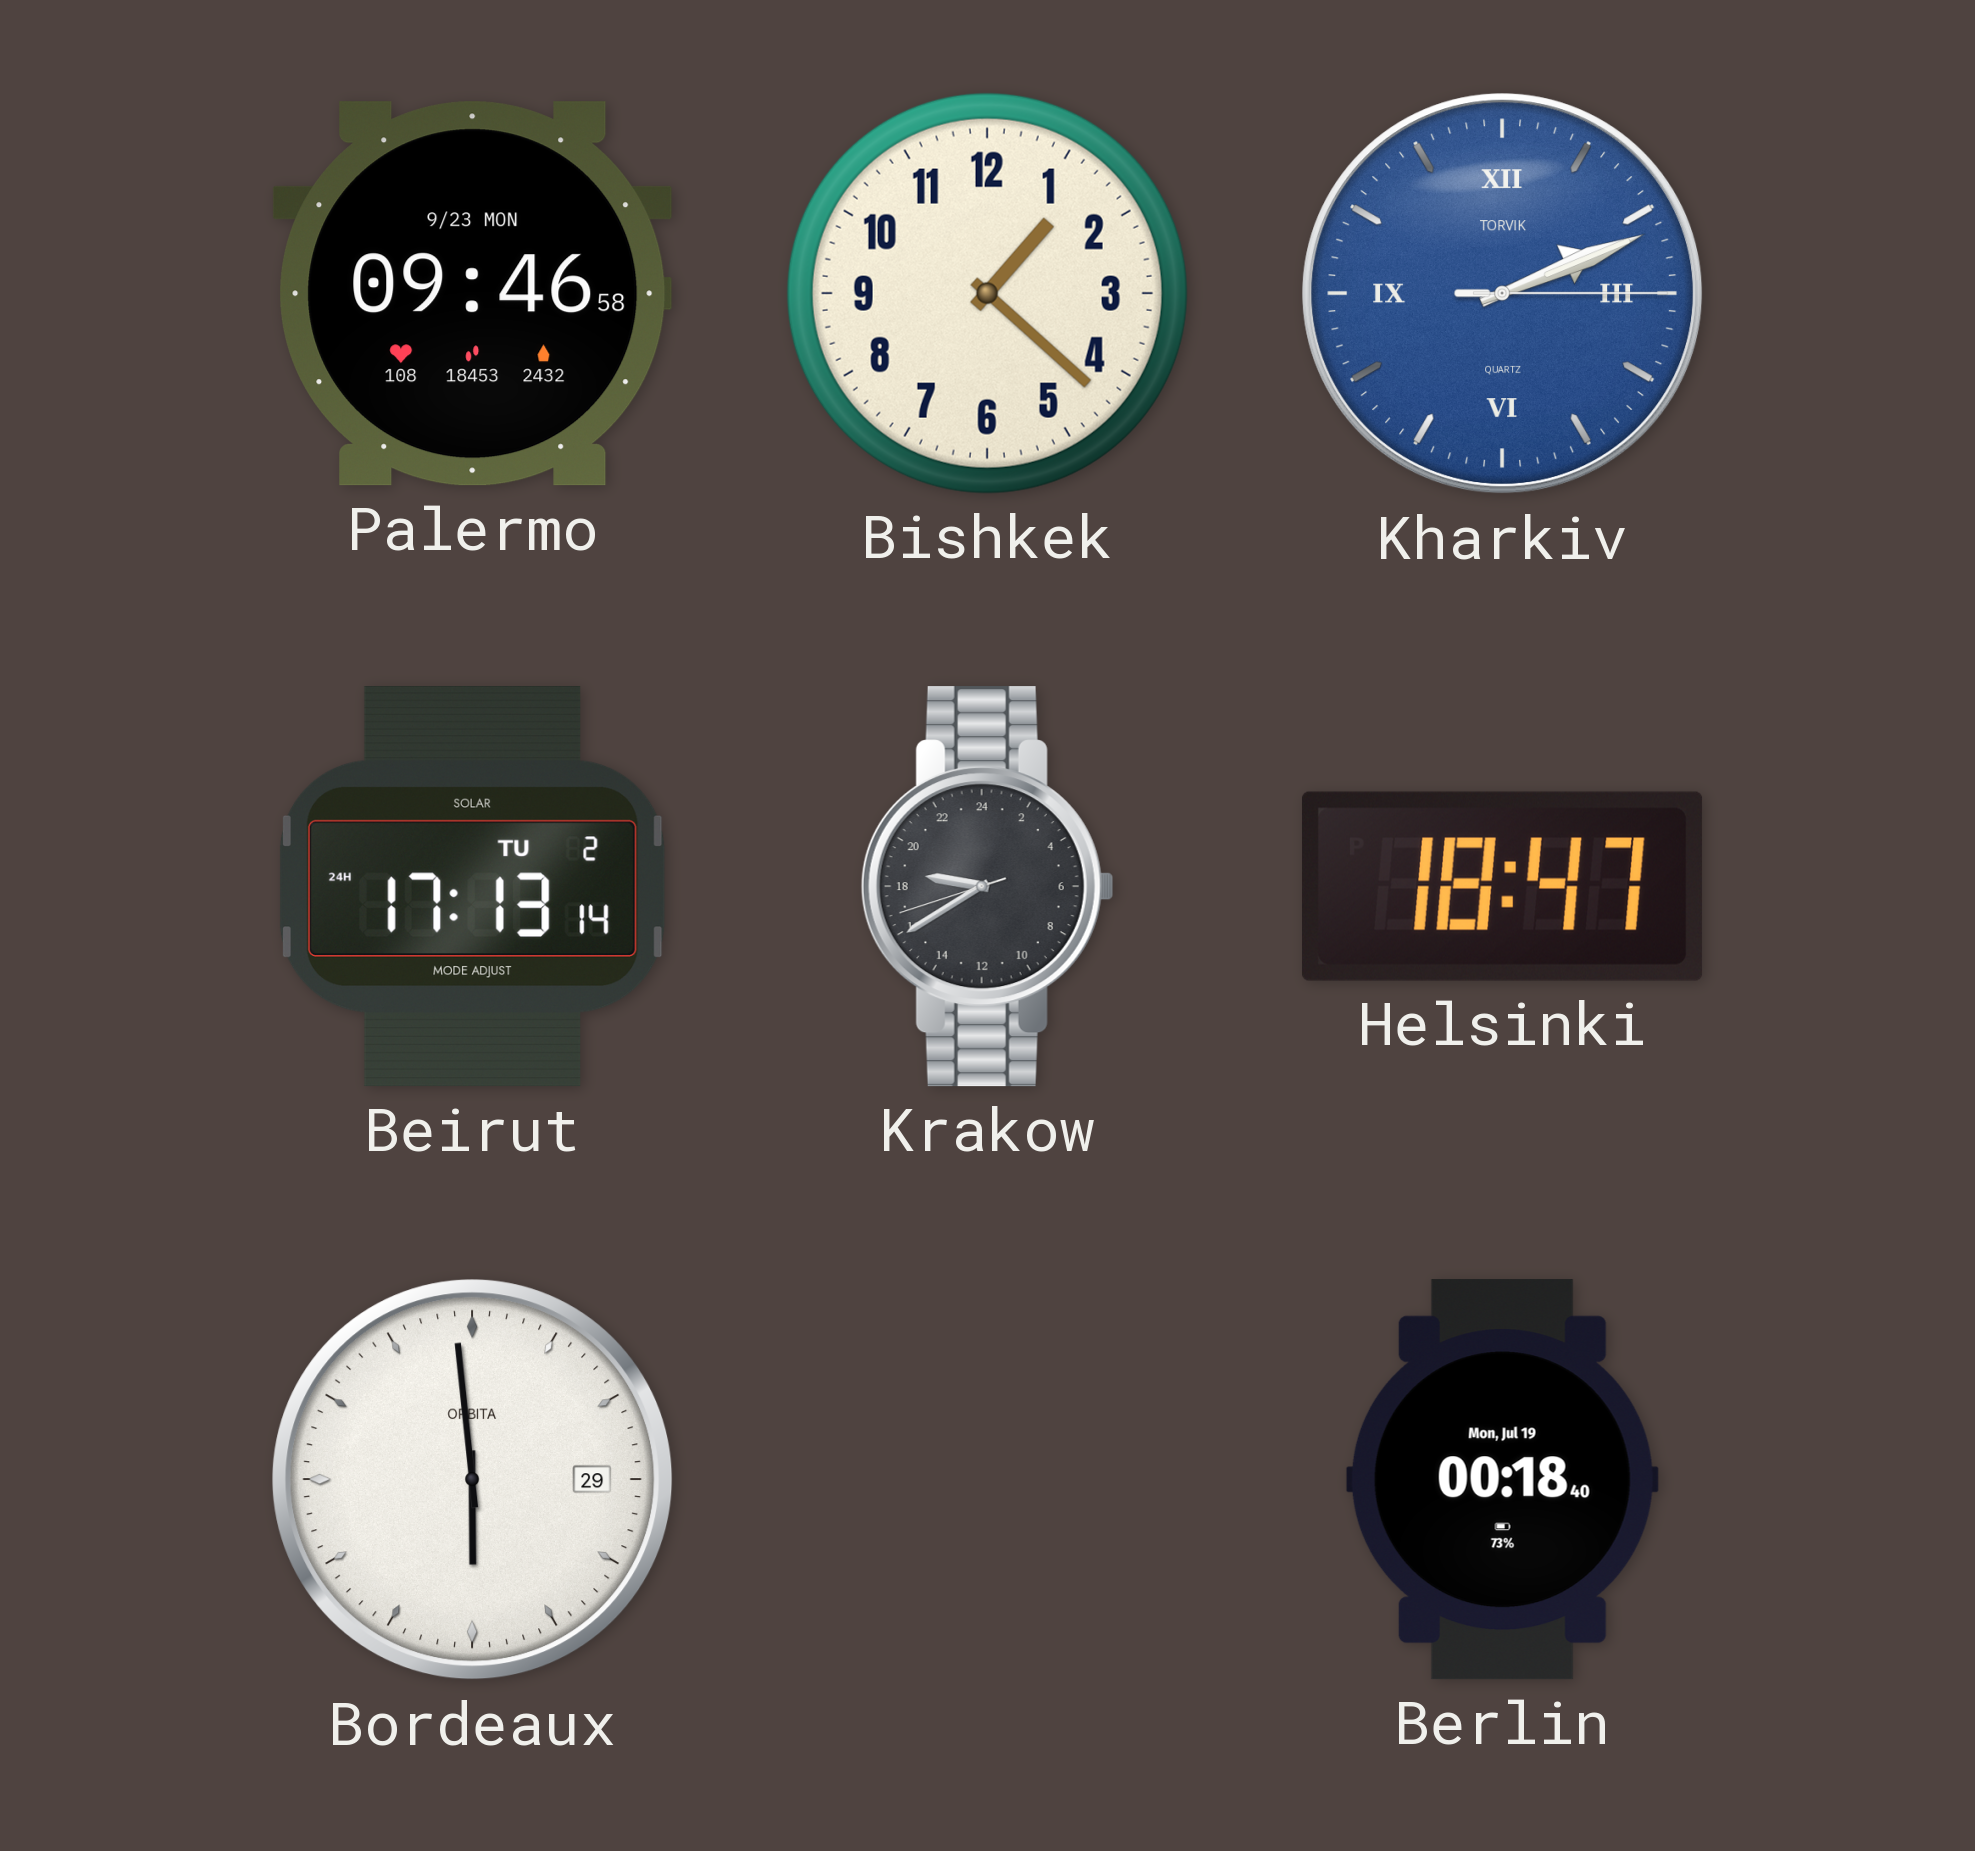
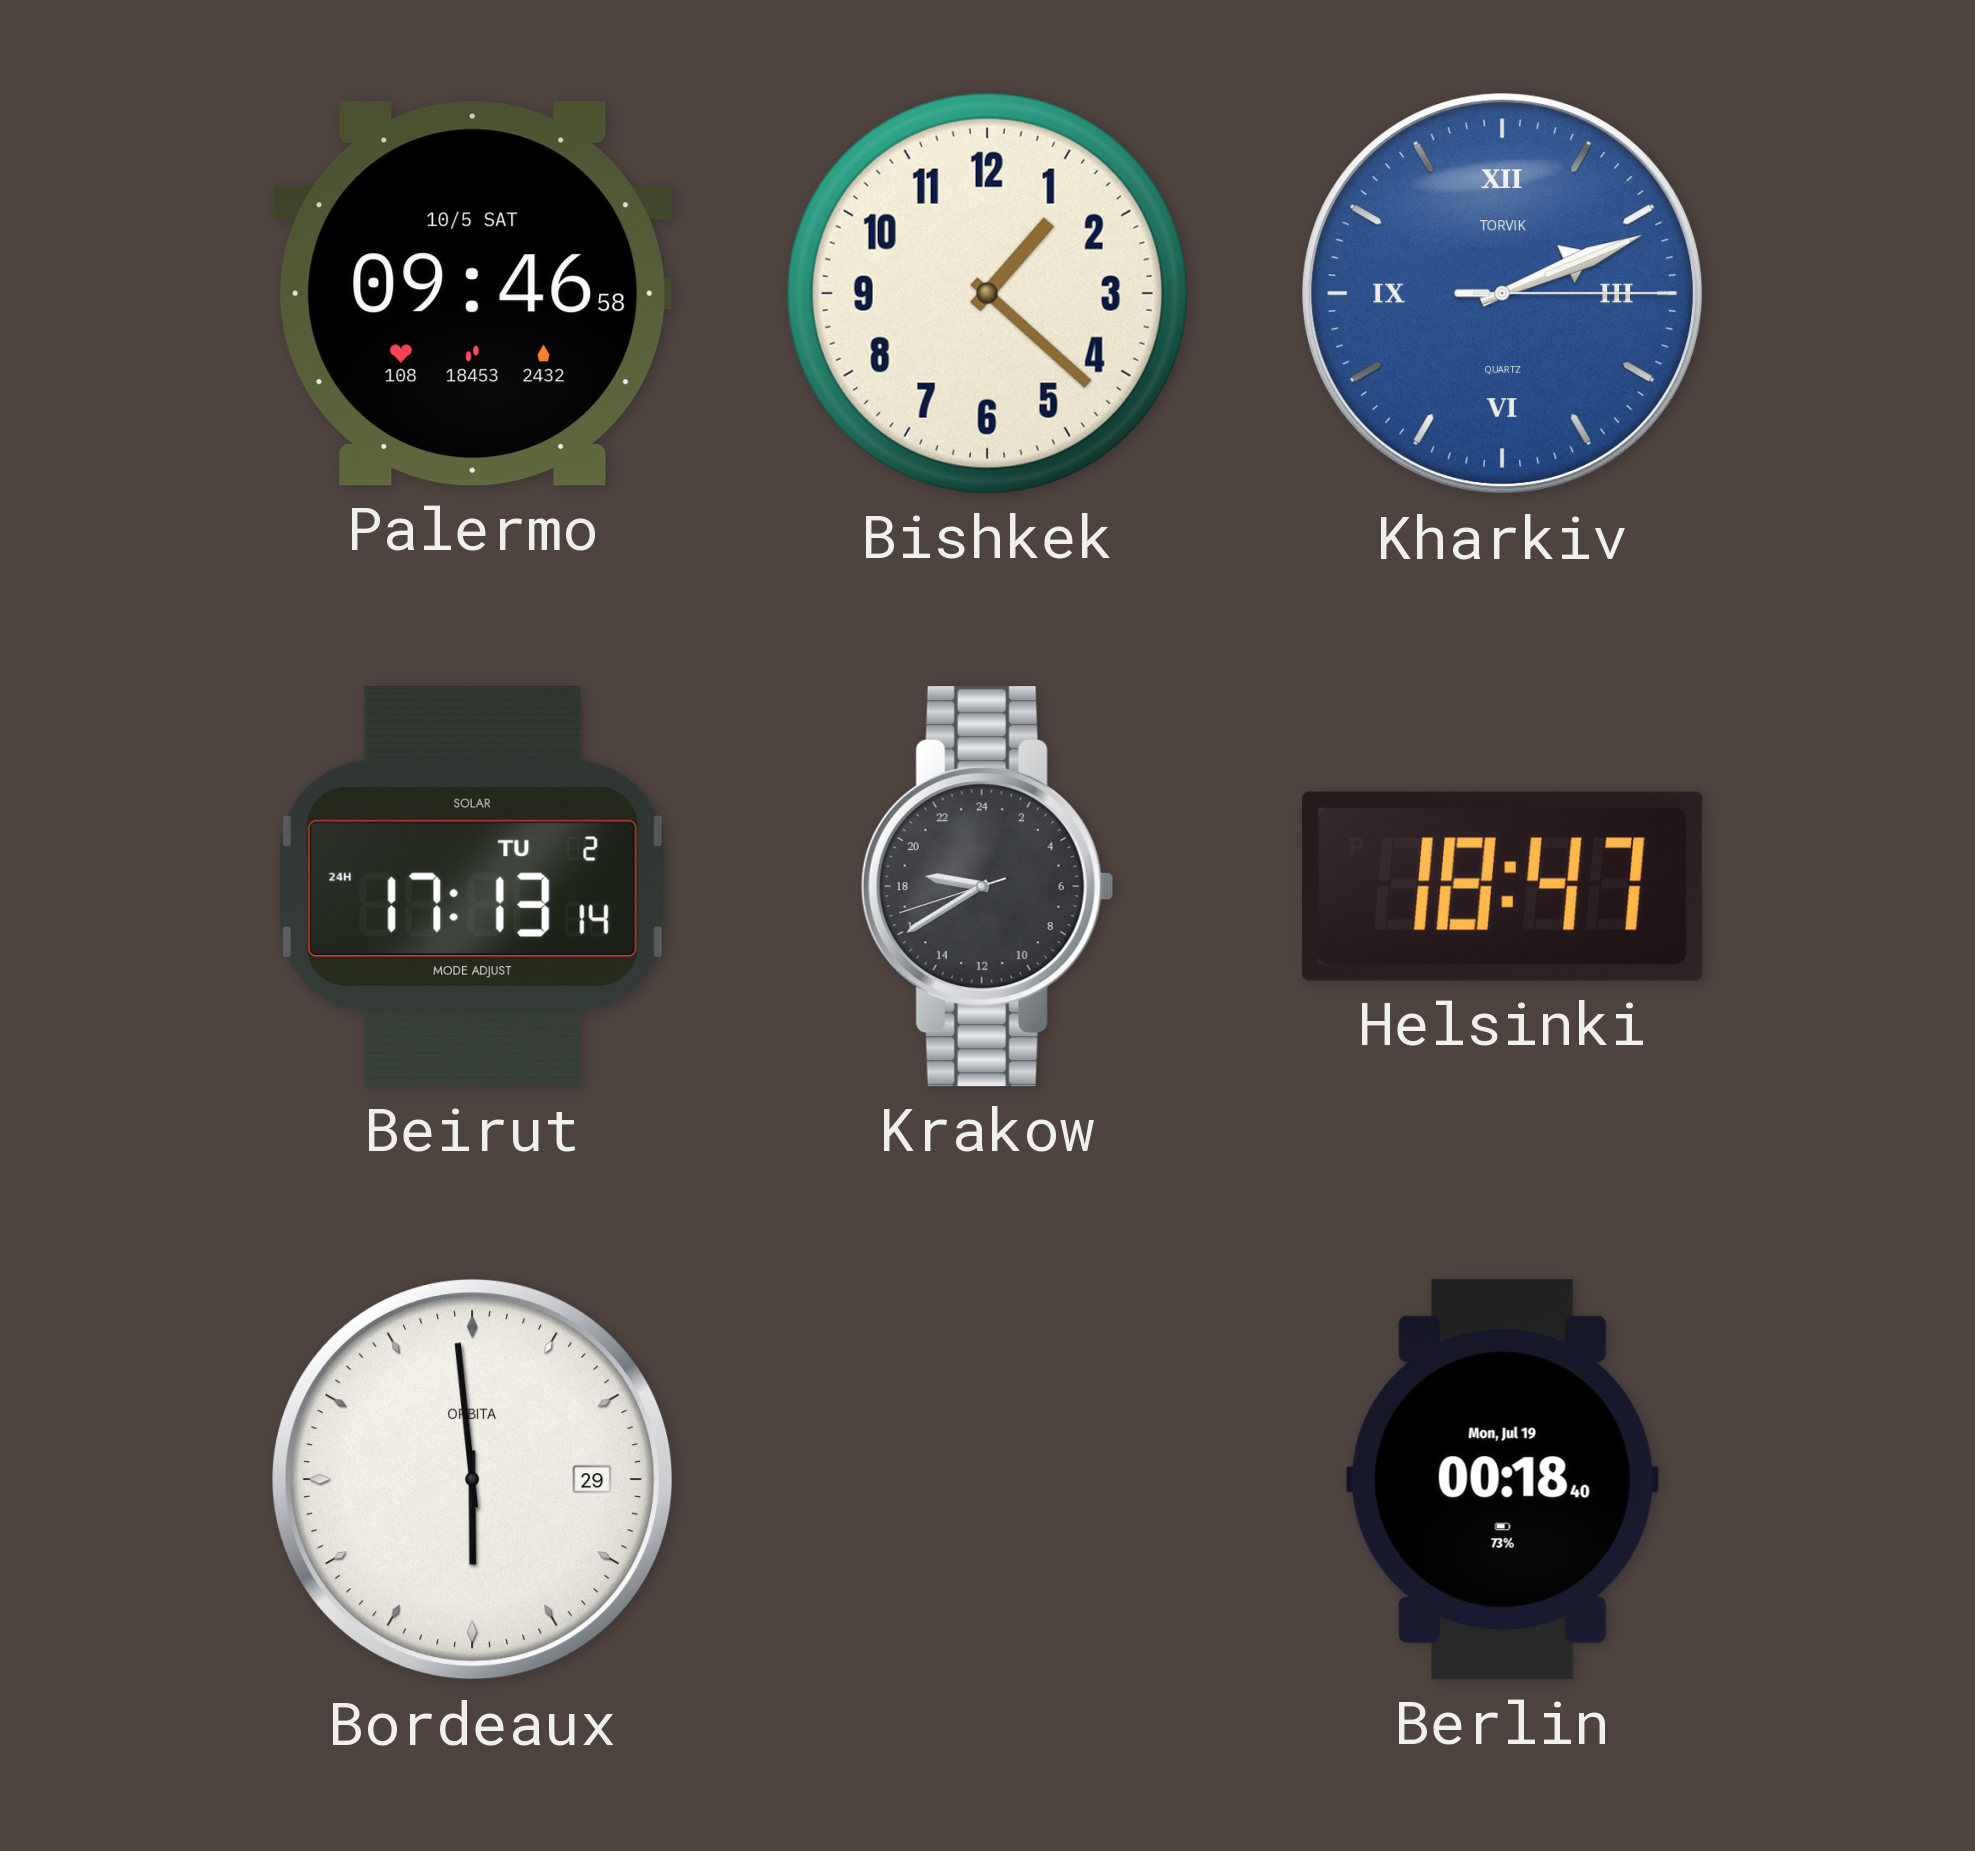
Palermo date: 9/23 MON -> 10/5 SAT
